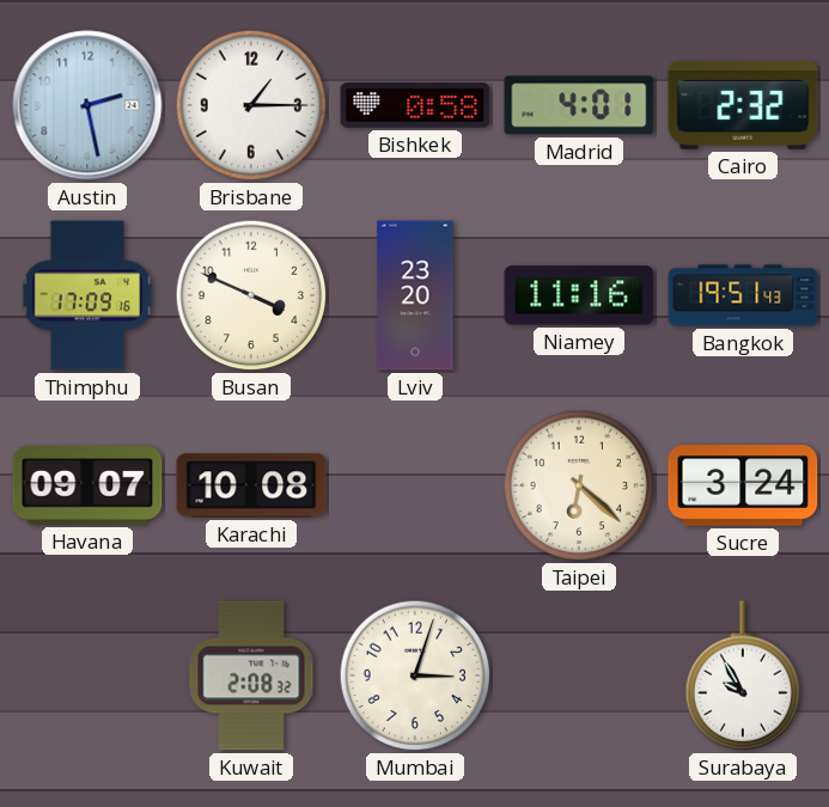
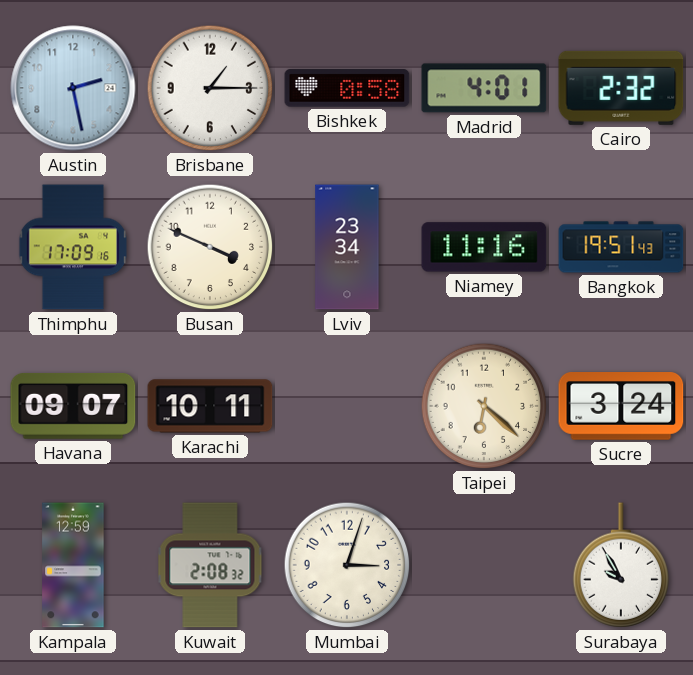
Lviv: 23:20 -> 23:34
Karachi: 10:08 -> 10:11
Kampala: none -> 12:59
